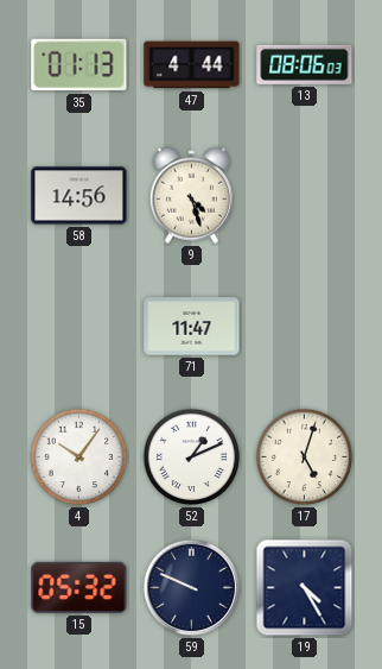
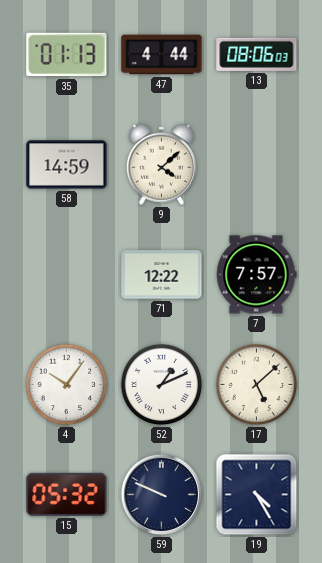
58: 14:56 -> 14:59
9: 4:27 -> 4:08
71: 11:47 -> 12:22
7: none -> 7:57
17: 5:03 -> 5:08
